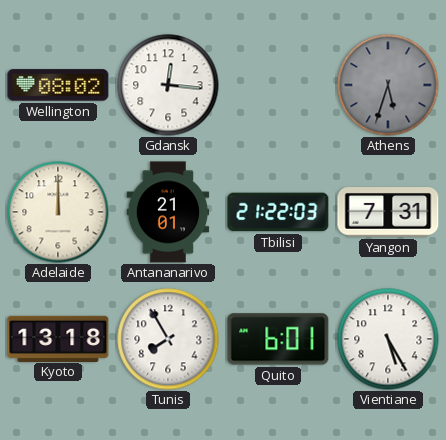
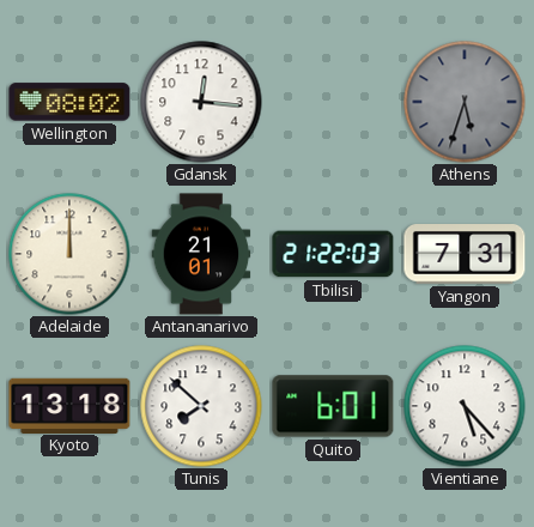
Tunis: 7:55 -> 7:52
Vientiane: 5:25 -> 5:23
